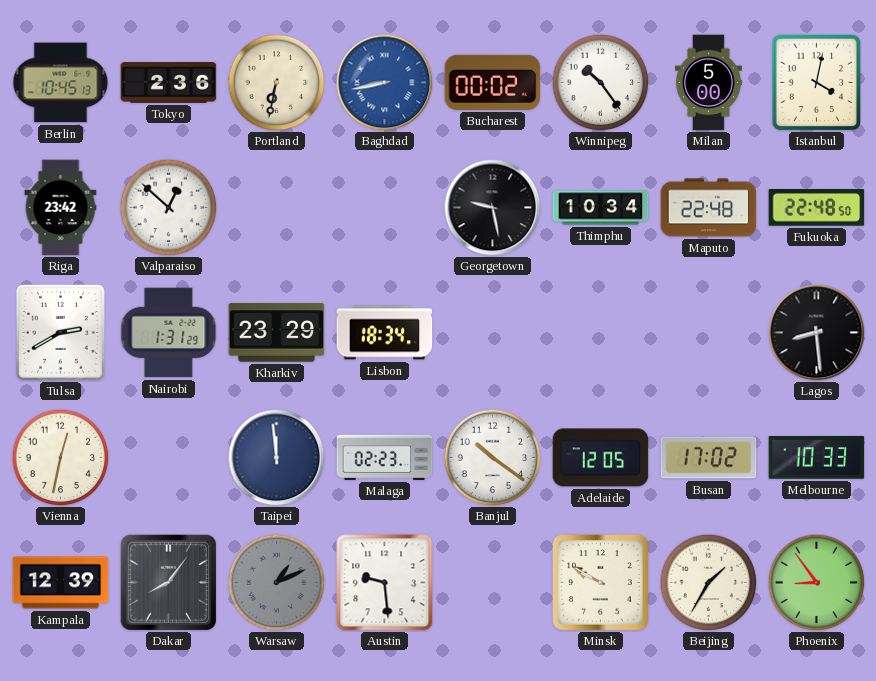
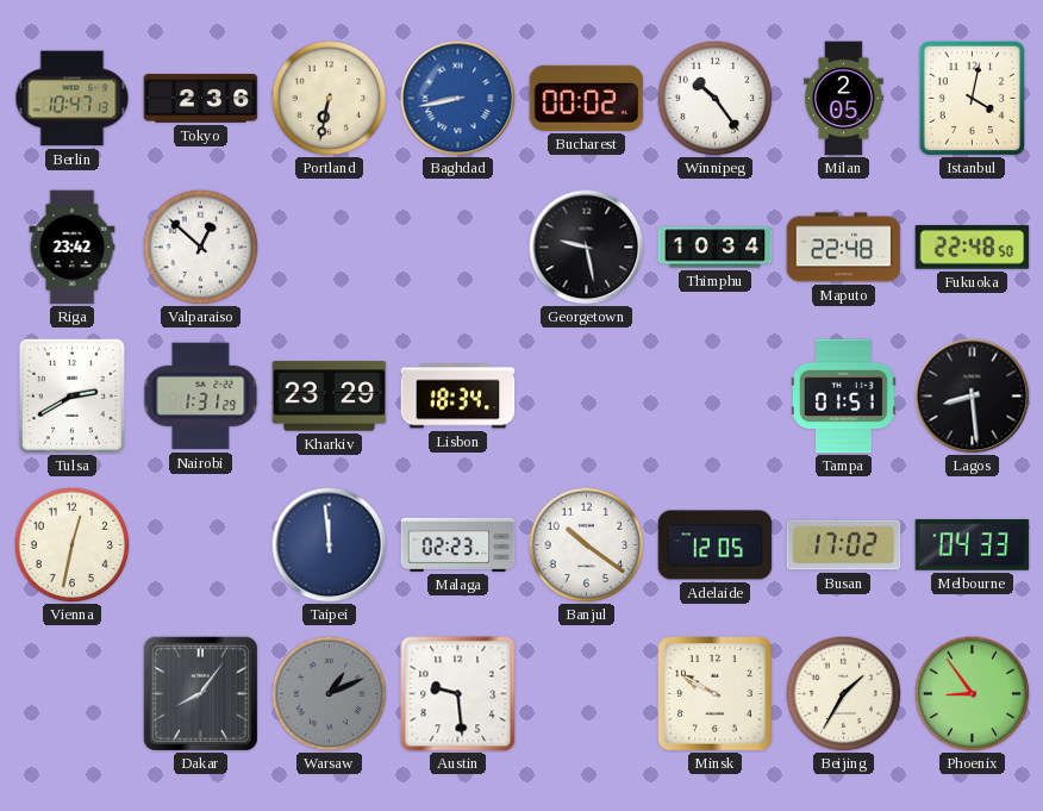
Berlin: 10:45 -> 10:47
Milan: 5:00 -> 2:05
Tampa: none -> 01:51
Melbourne: 10:33 -> 04:33
Kampala: 12:39 -> none
